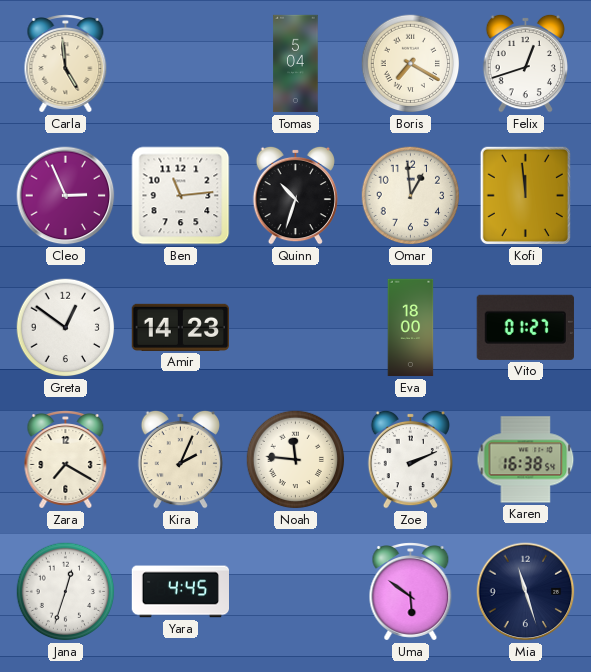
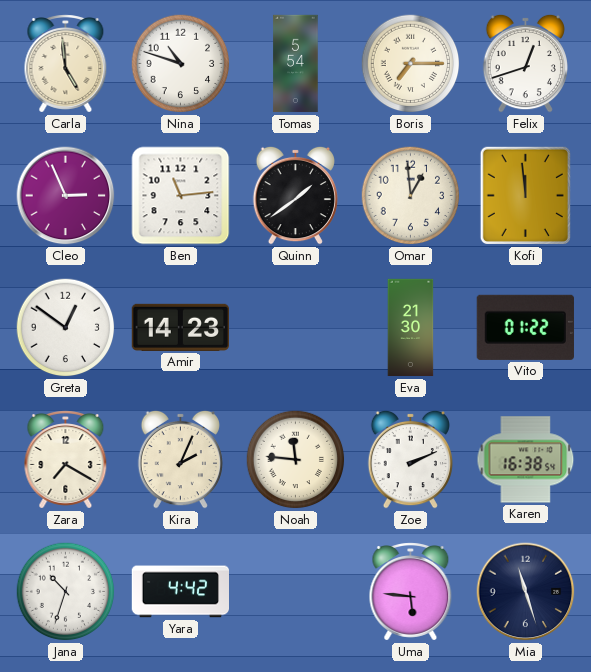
Nina: none -> 10:48
Tomas: 5:04 -> 5:54
Boris: 7:20 -> 7:15
Quinn: 10:33 -> 1:39
Eva: 18:00 -> 21:30
Vito: 01:27 -> 01:22
Jana: 12:33 -> 10:33
Yara: 4:45 -> 4:42
Uma: 5:51 -> 5:46
